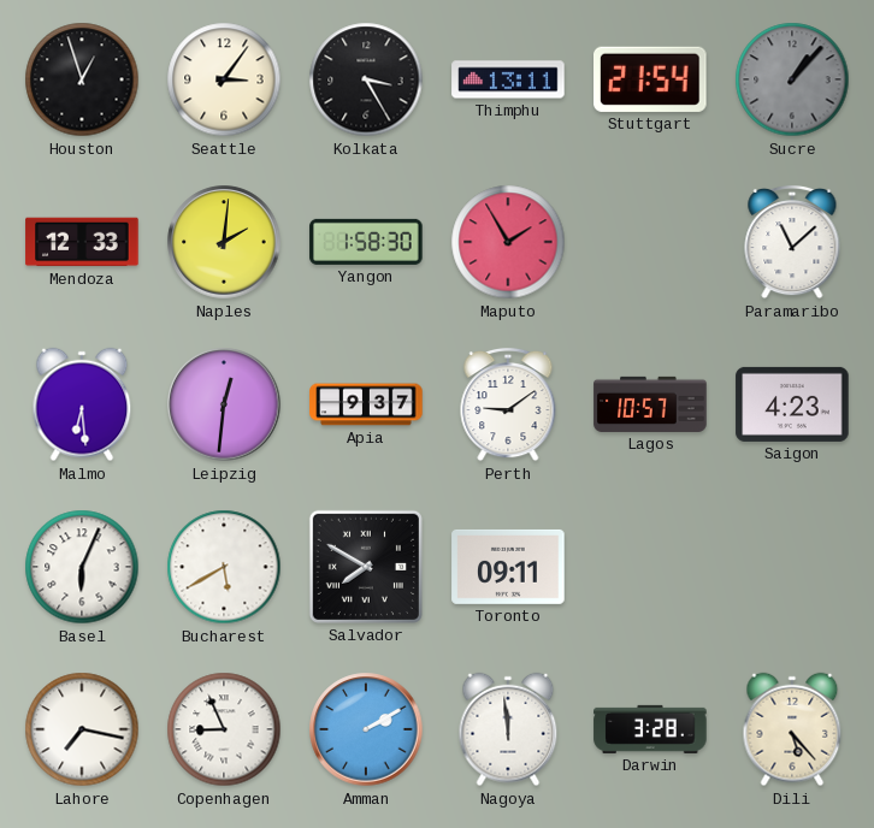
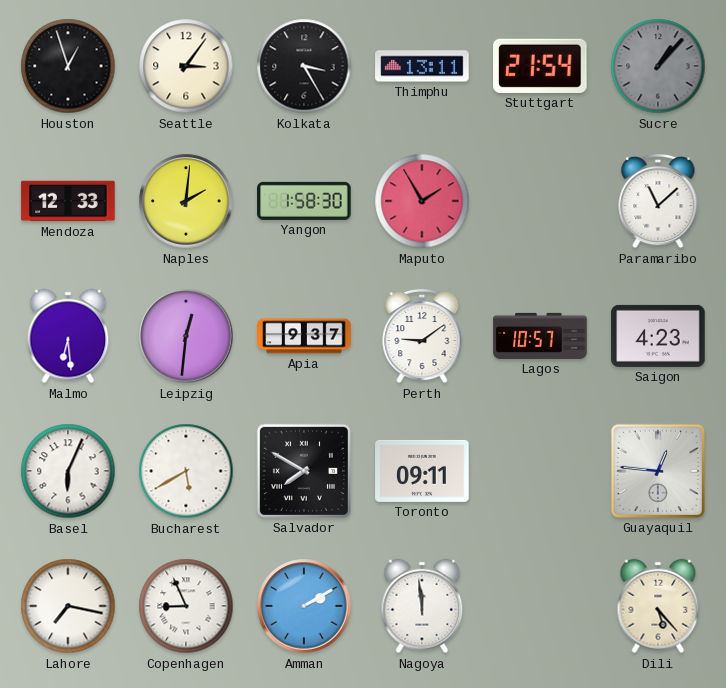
Guayaquil: none -> 12:46
Darwin: 3:28 -> none
